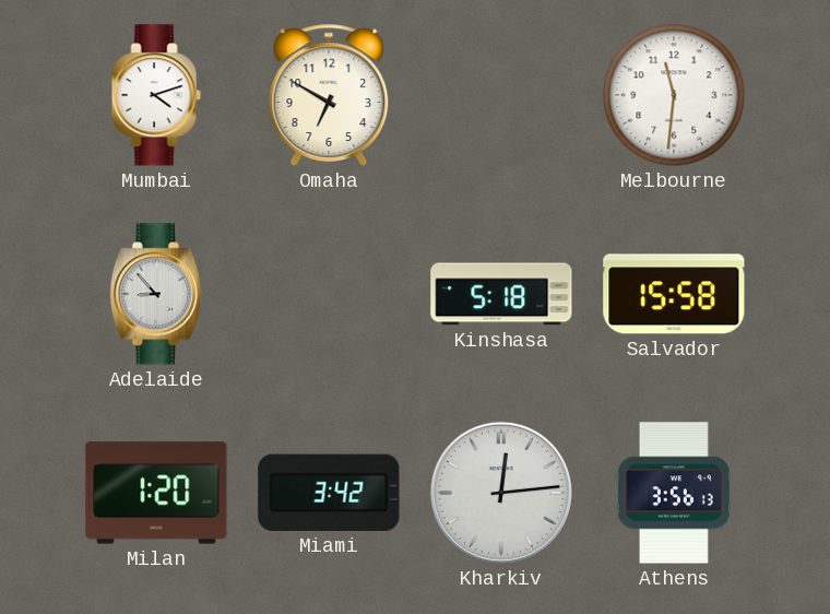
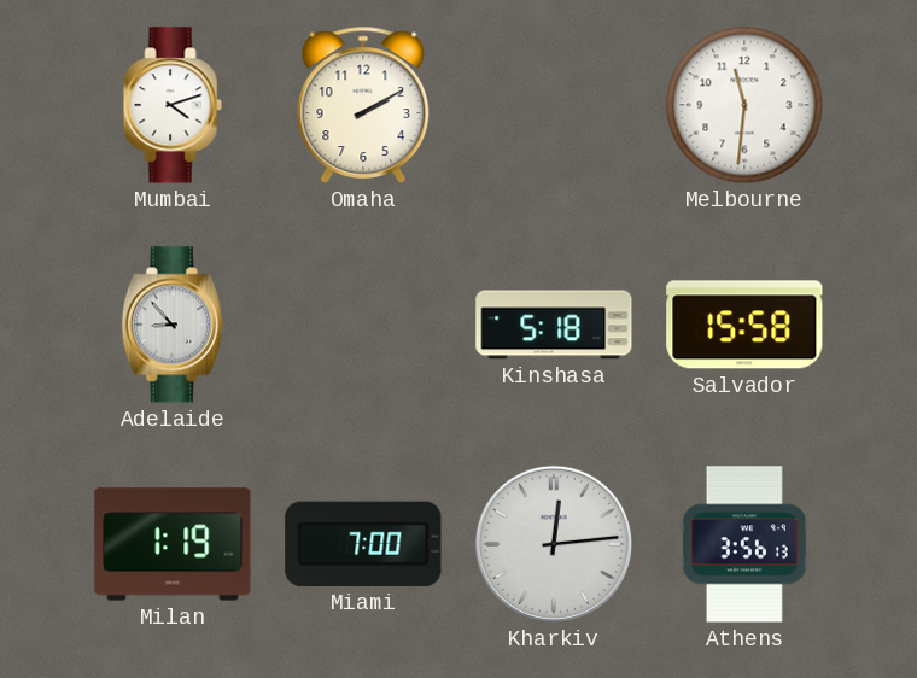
Omaha: 6:50 -> 2:10
Milan: 1:20 -> 1:19
Miami: 3:42 -> 7:00
